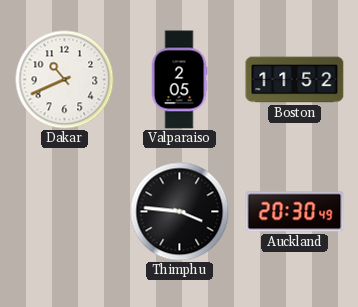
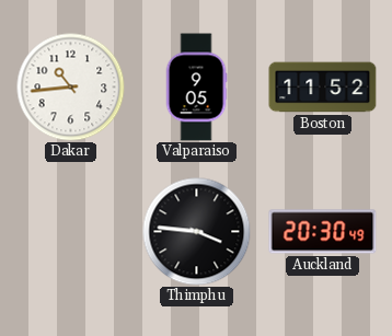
Dakar: 10:41 -> 10:44
Valparaiso: 2:05 -> 9:05
